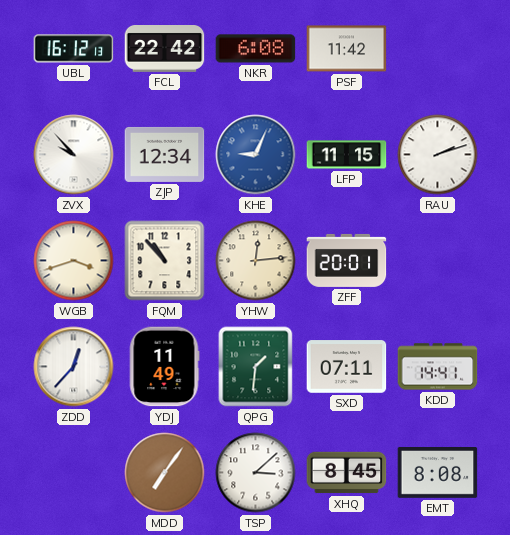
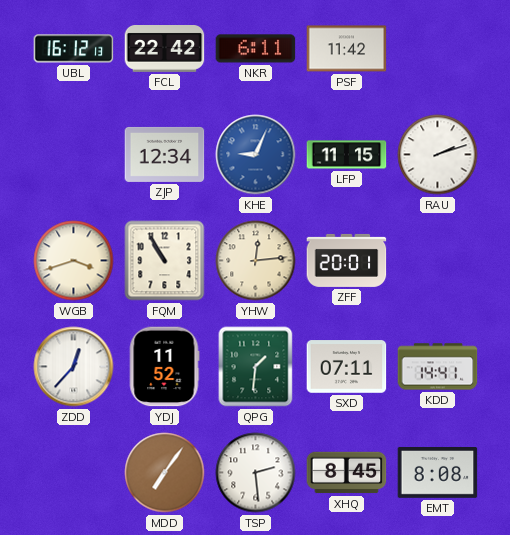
NKR: 6:08 -> 6:11
ZVX: 9:53 -> none
FQM: 10:53 -> 10:55
YDJ: 11:49 -> 11:52
TSP: 3:08 -> 2:29
